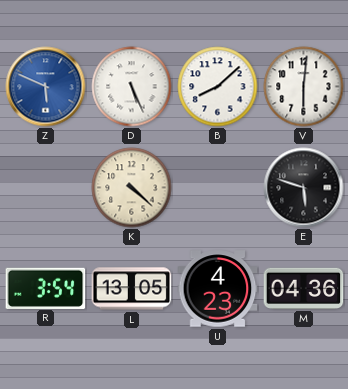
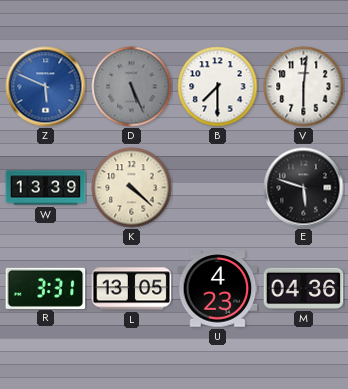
D dial: white -> grey
B: 8:08 -> 7:30
W: none -> 13:39
R: 3:54 -> 3:31
